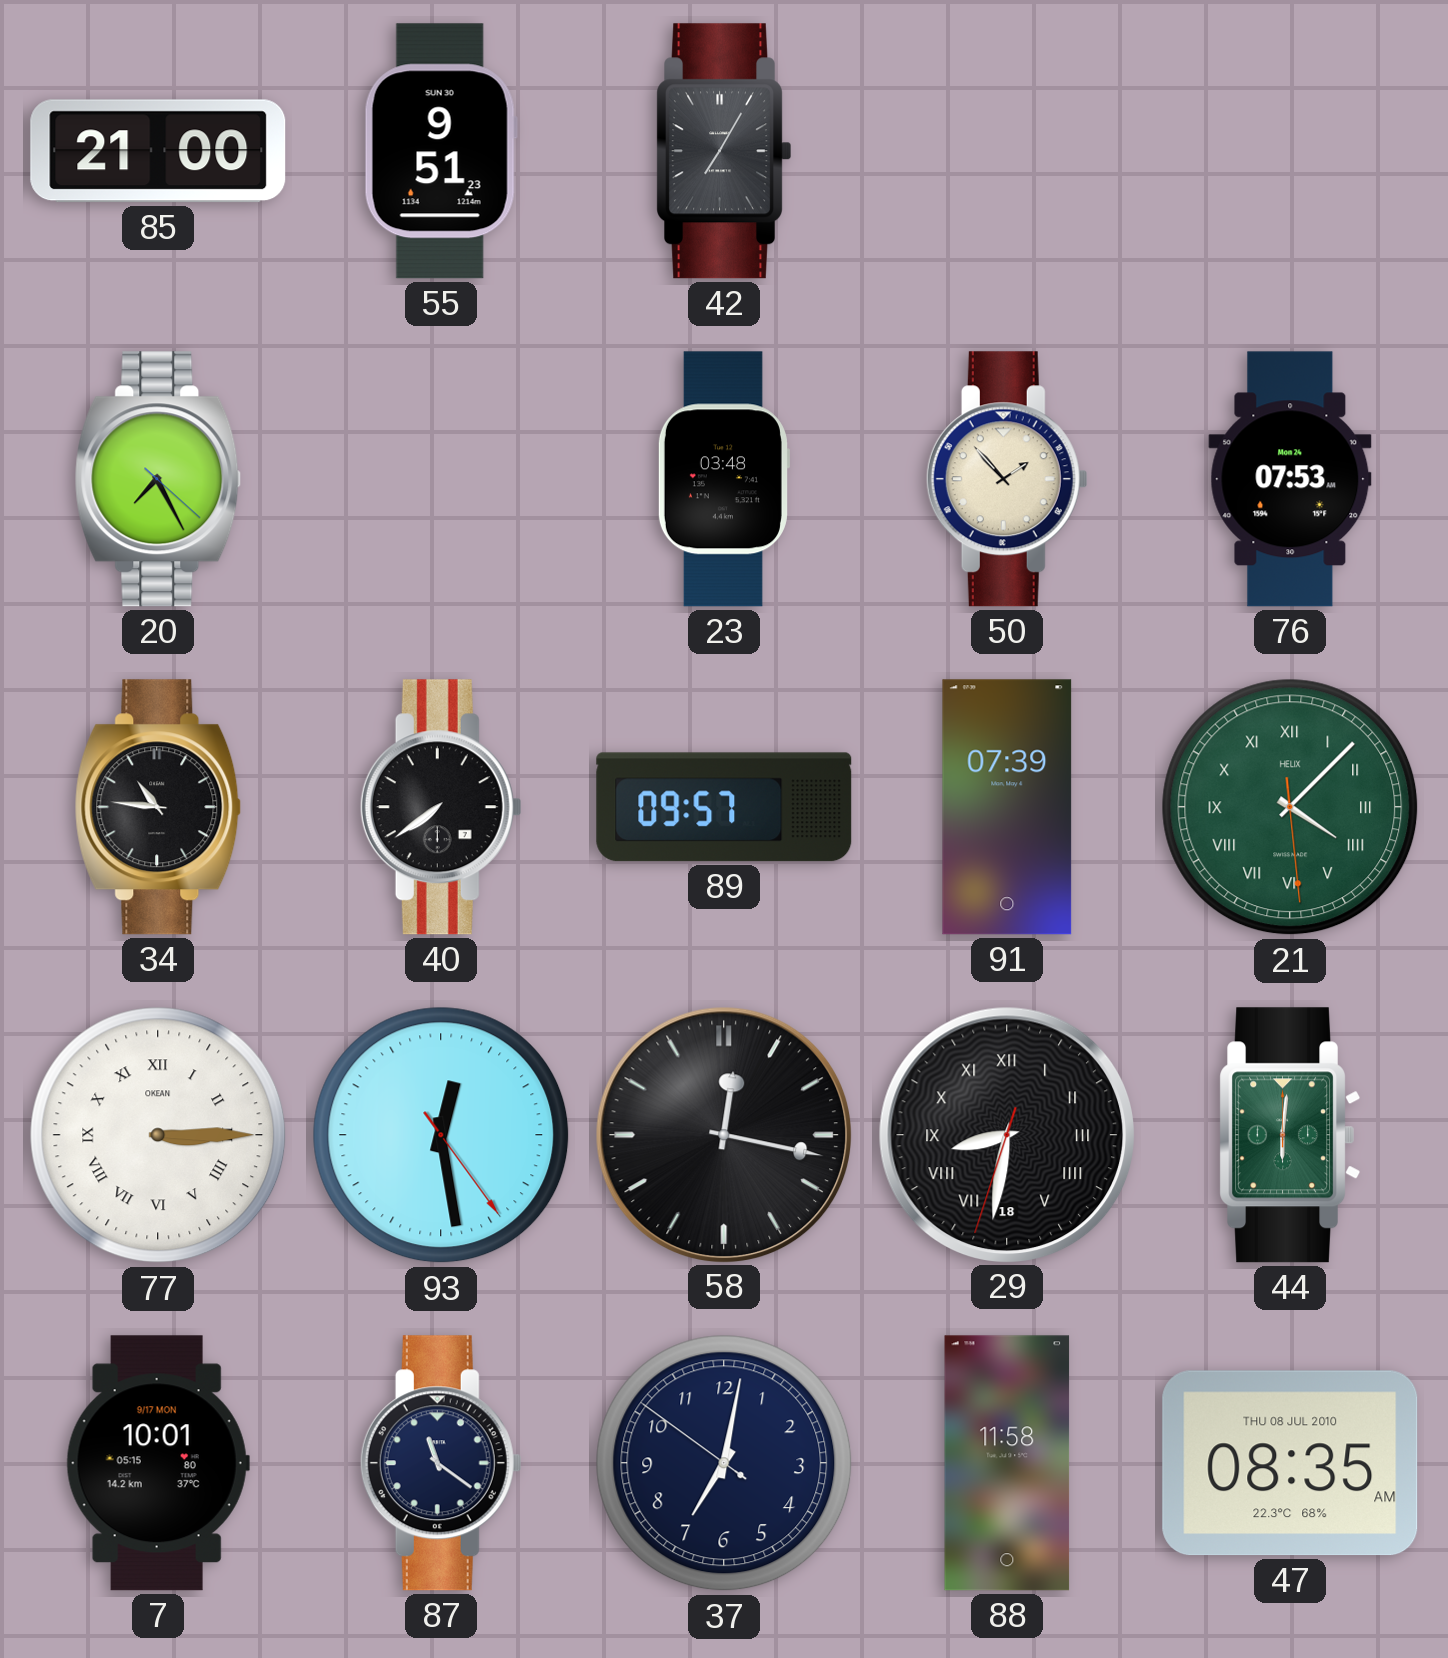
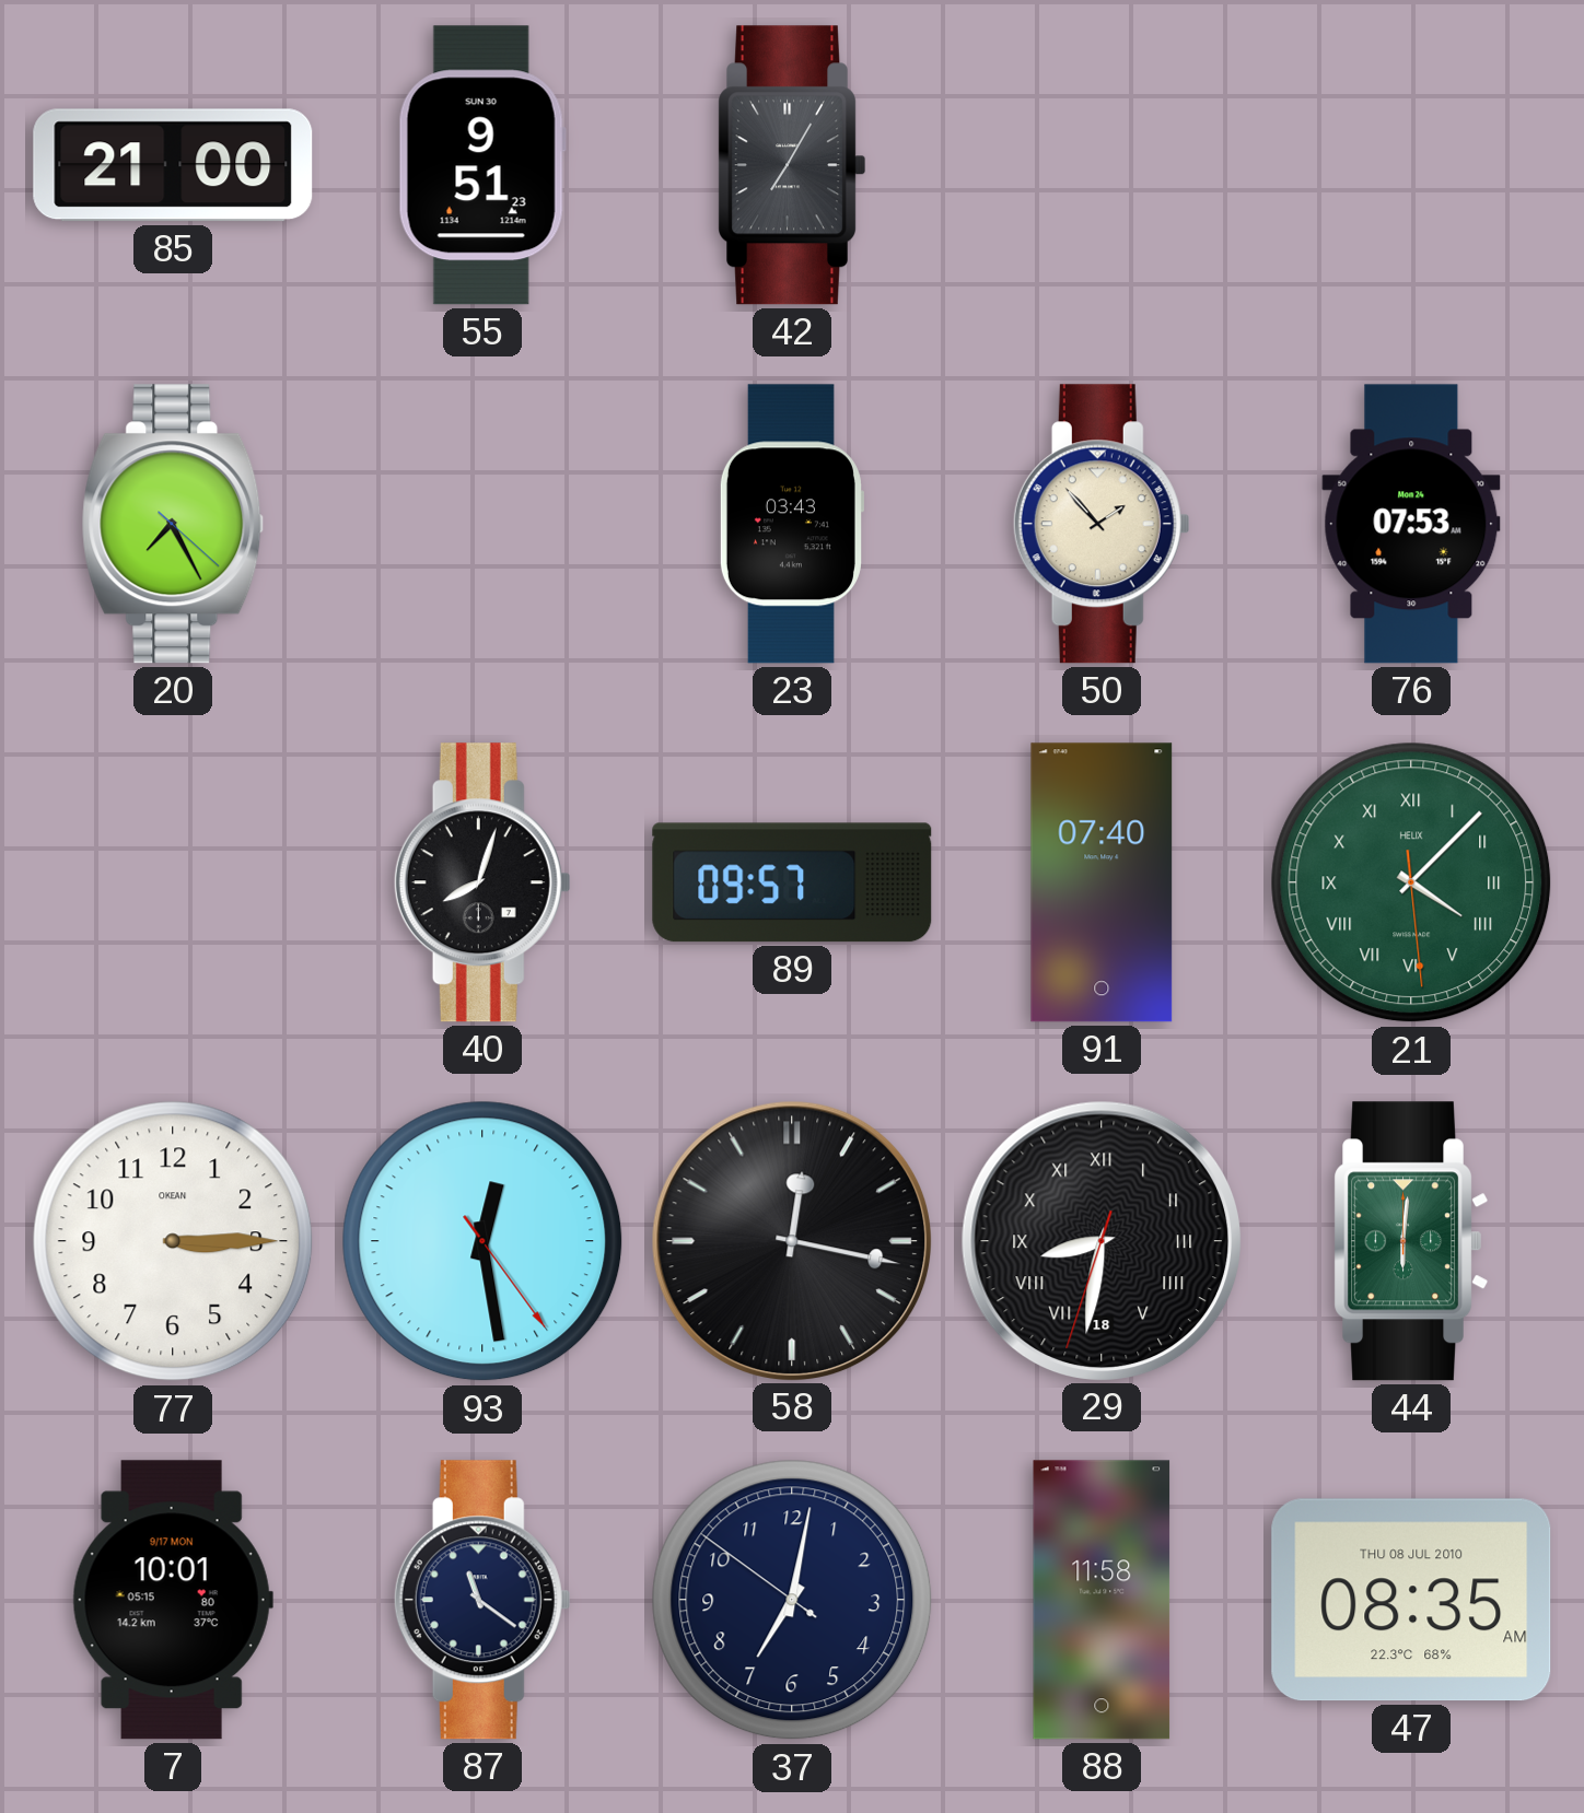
23: 03:48 -> 03:43
34: 10:46 -> none
40: 7:39 -> 8:03
91: 07:39 -> 07:40
77 numerals: Roman -> Arabic
